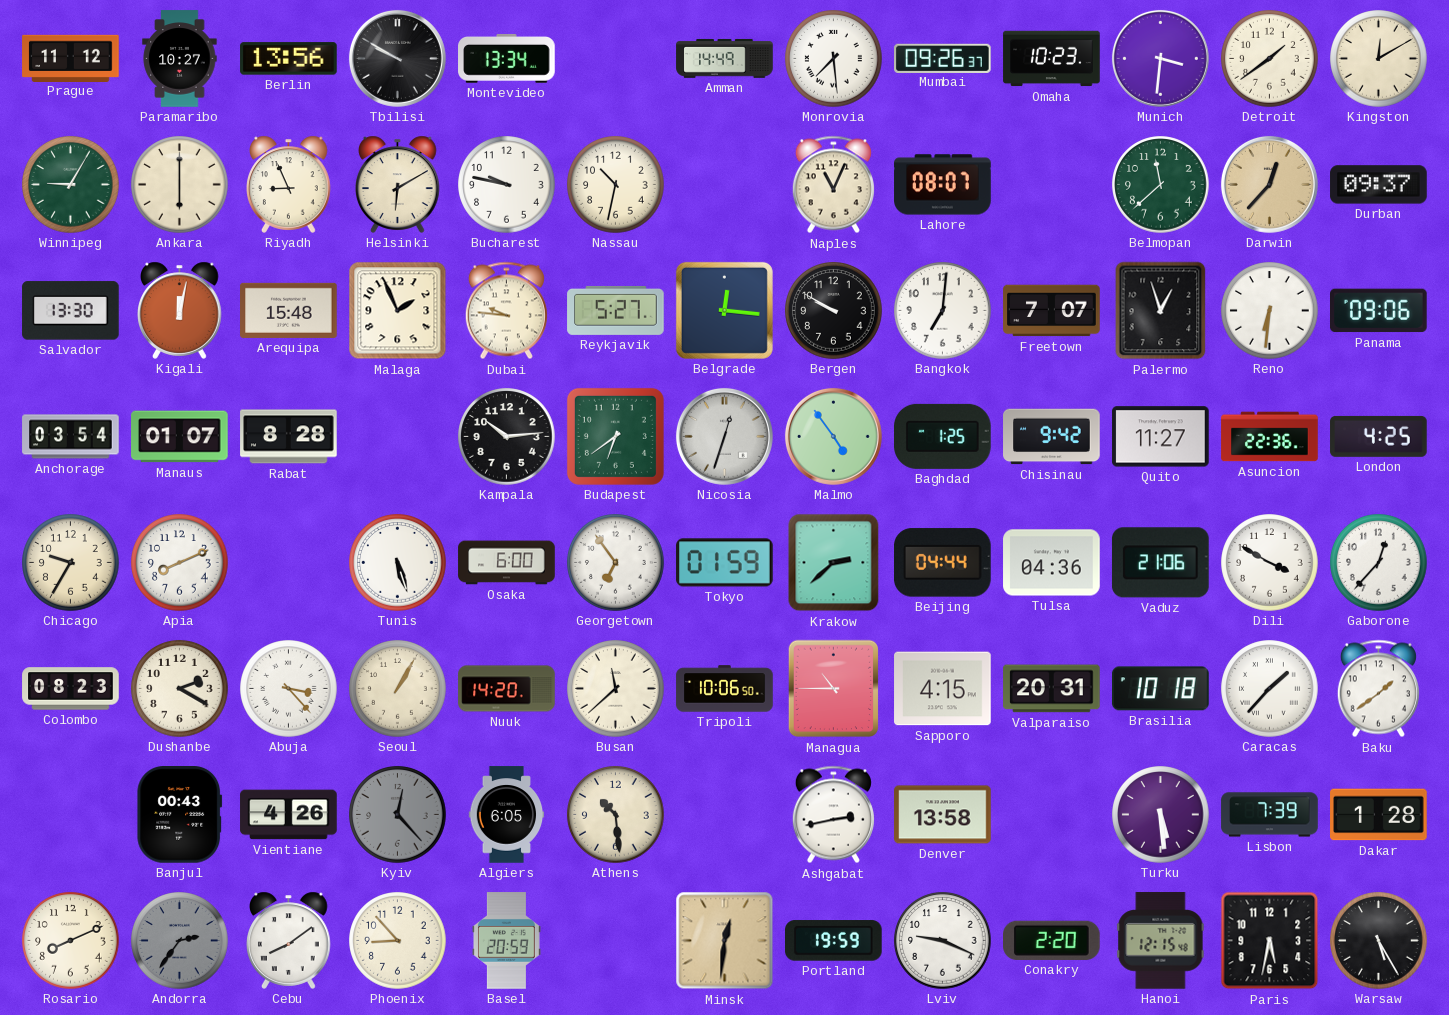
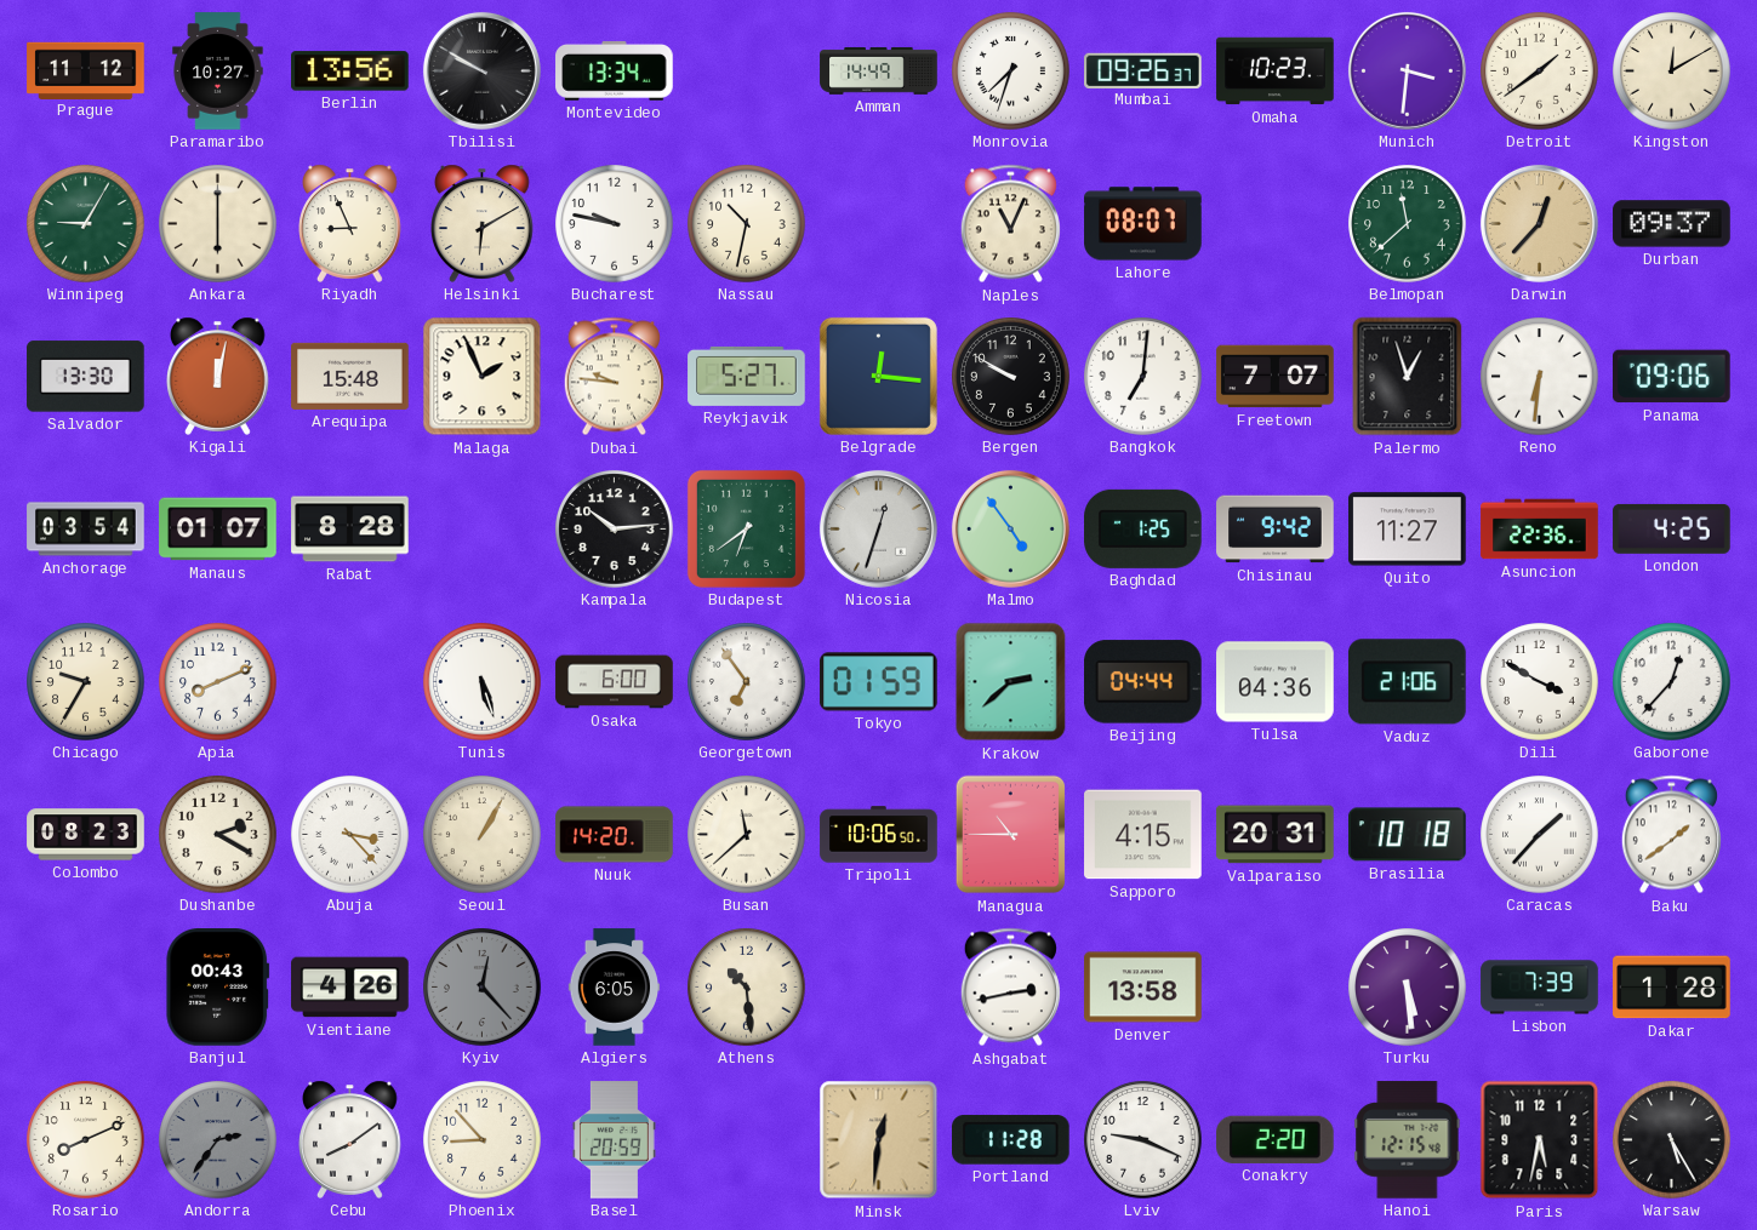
Monrovia: 7:29 -> 7:33
Portland: 19:59 -> 11:28
